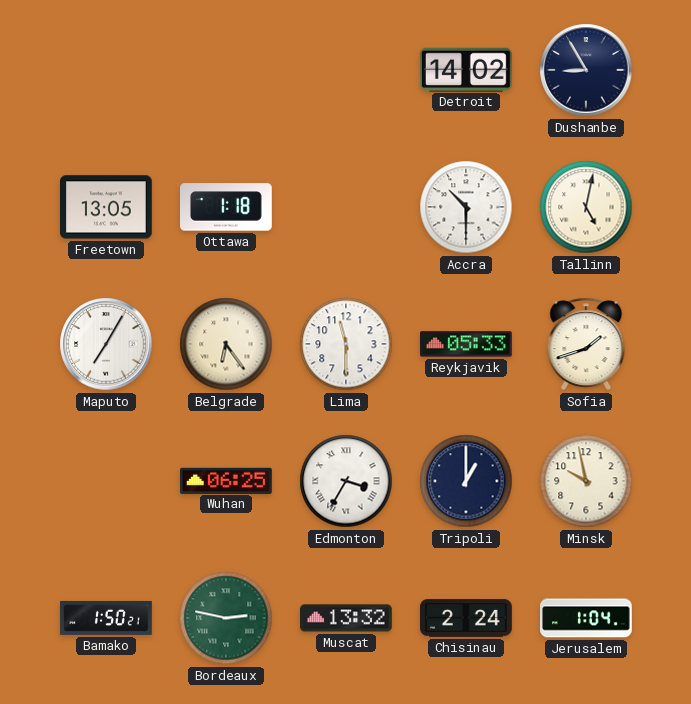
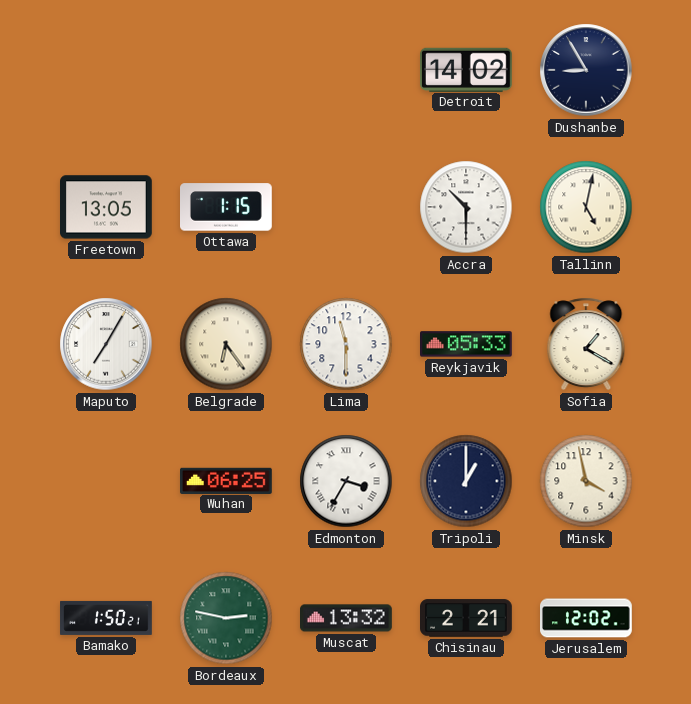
Ottawa: 1:18 -> 1:15
Sofia: 1:42 -> 1:20
Minsk: 9:58 -> 3:58
Chisinau: 2:24 -> 2:21
Jerusalem: 1:04 -> 12:02
